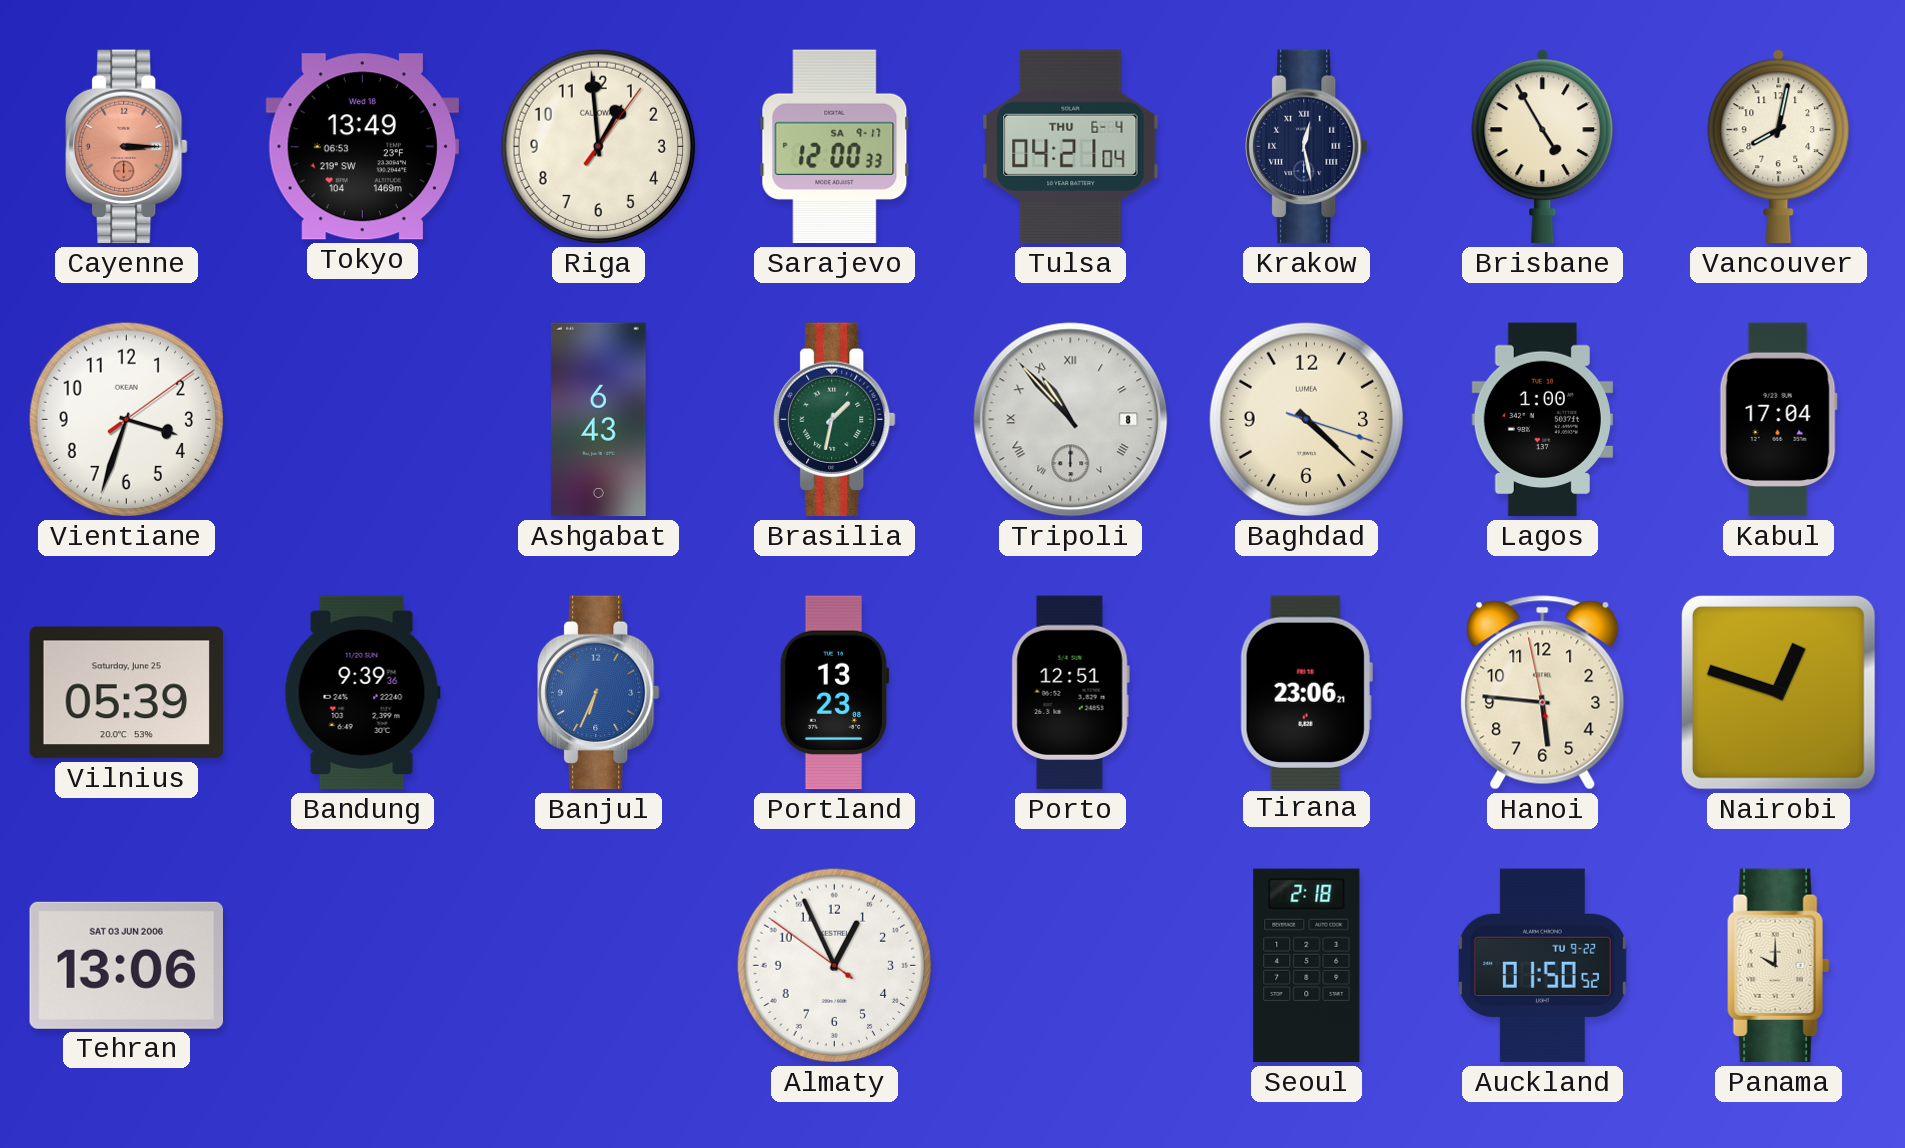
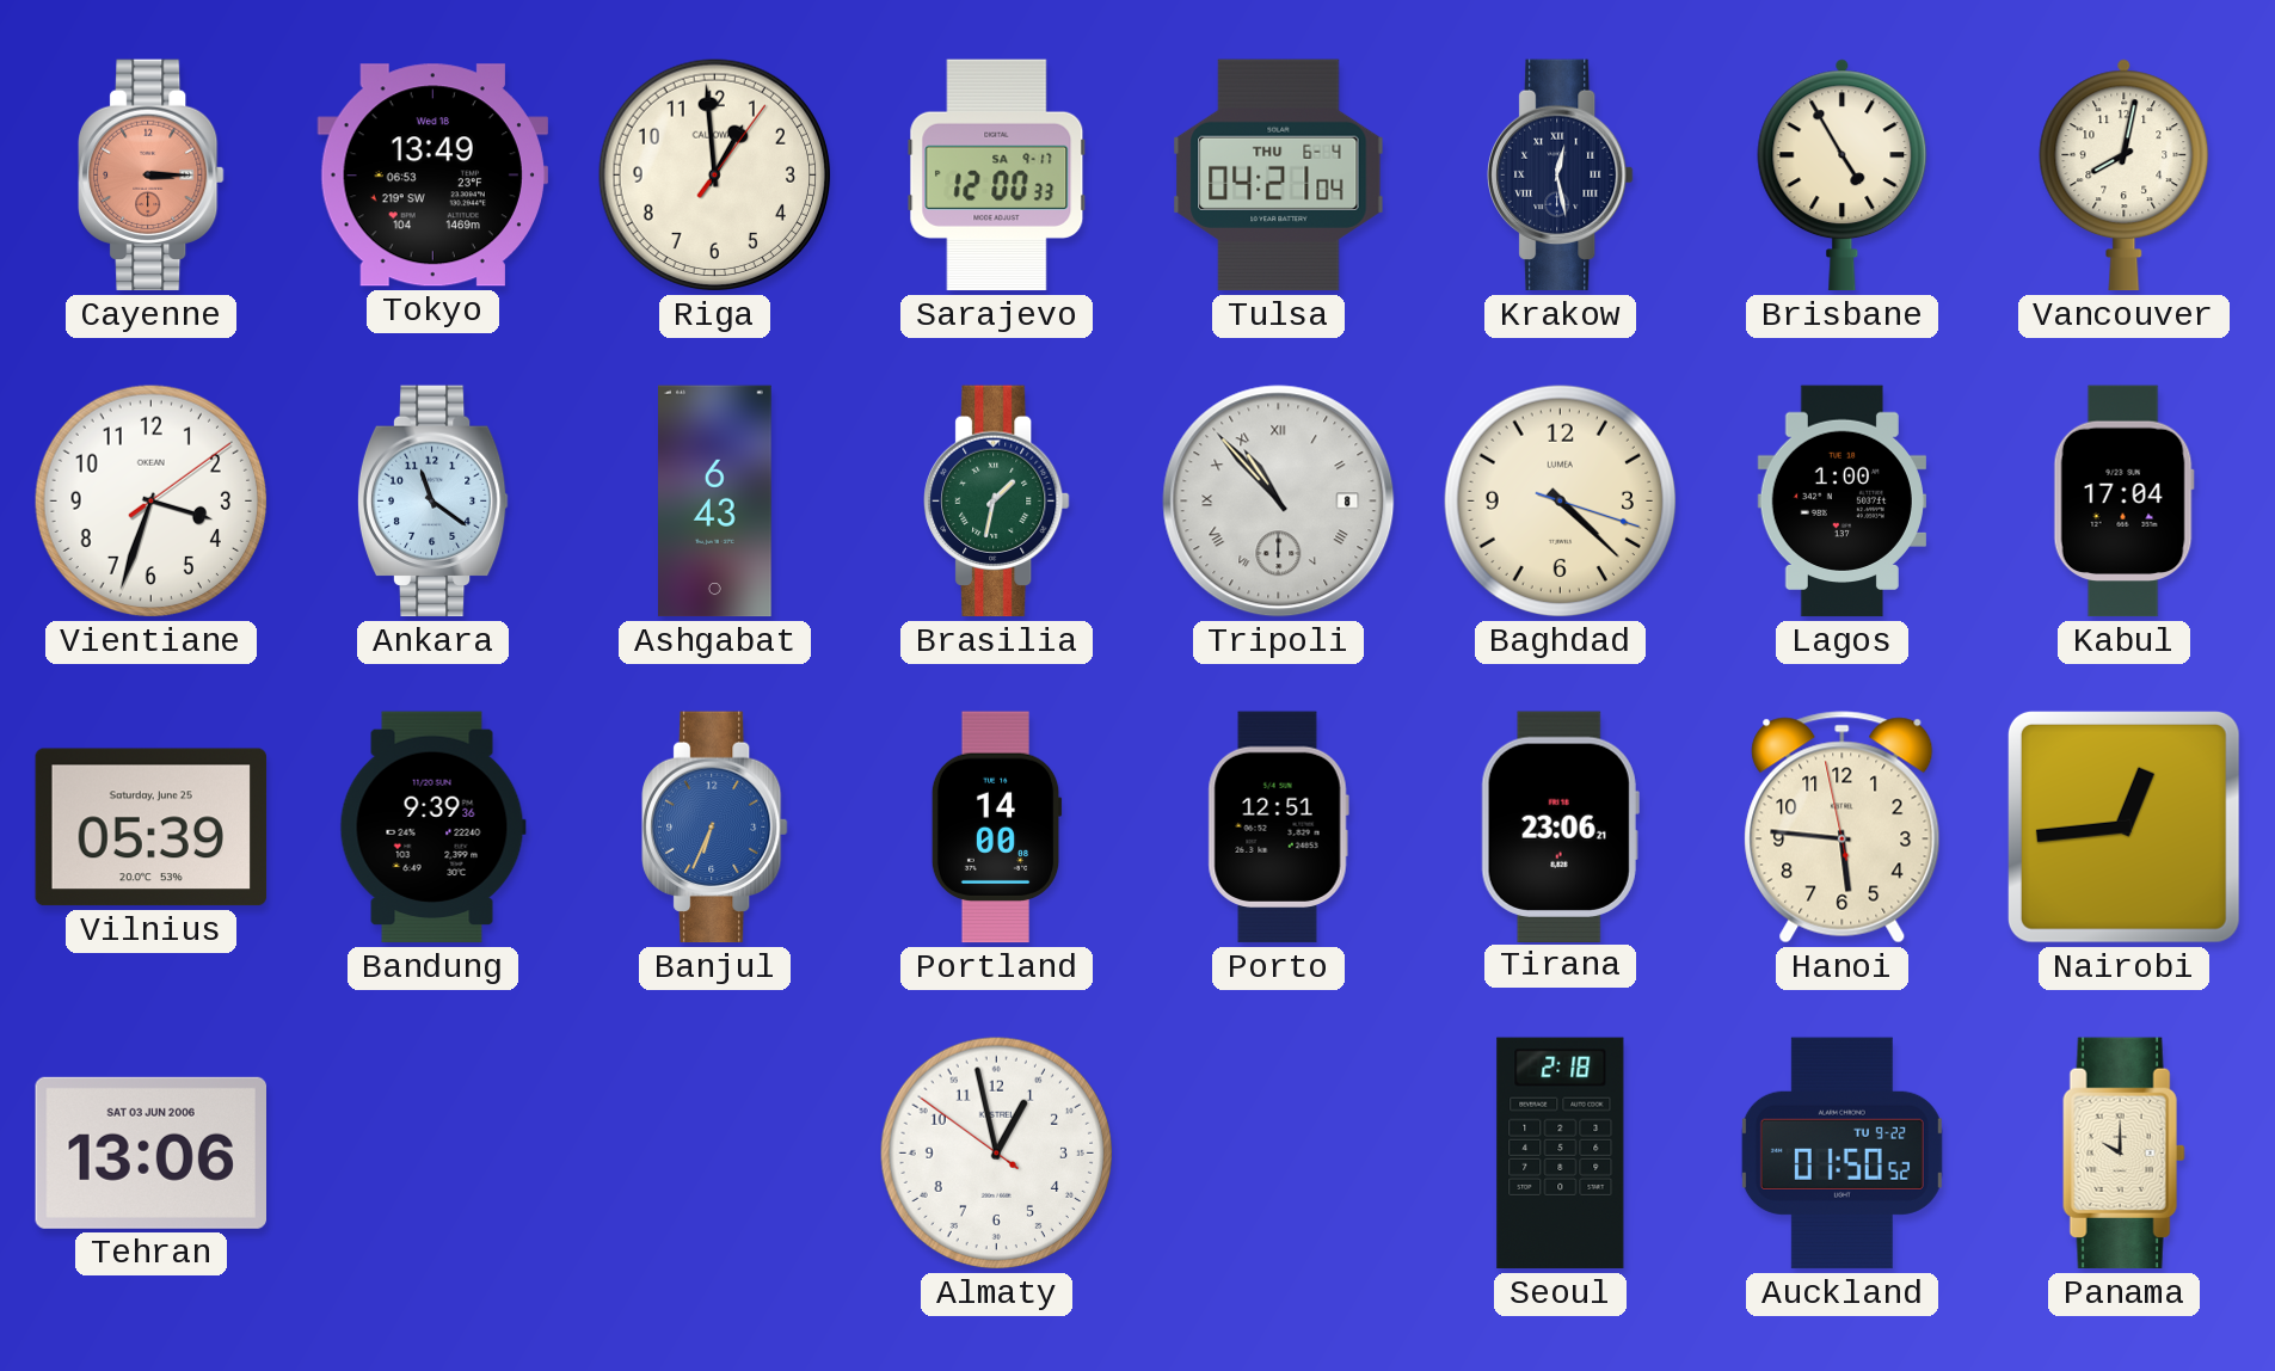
Ankara: none -> 11:21
Portland: 13:23 -> 14:00
Nairobi: 12:48 -> 12:44
Almaty: 12:55 -> 12:57
